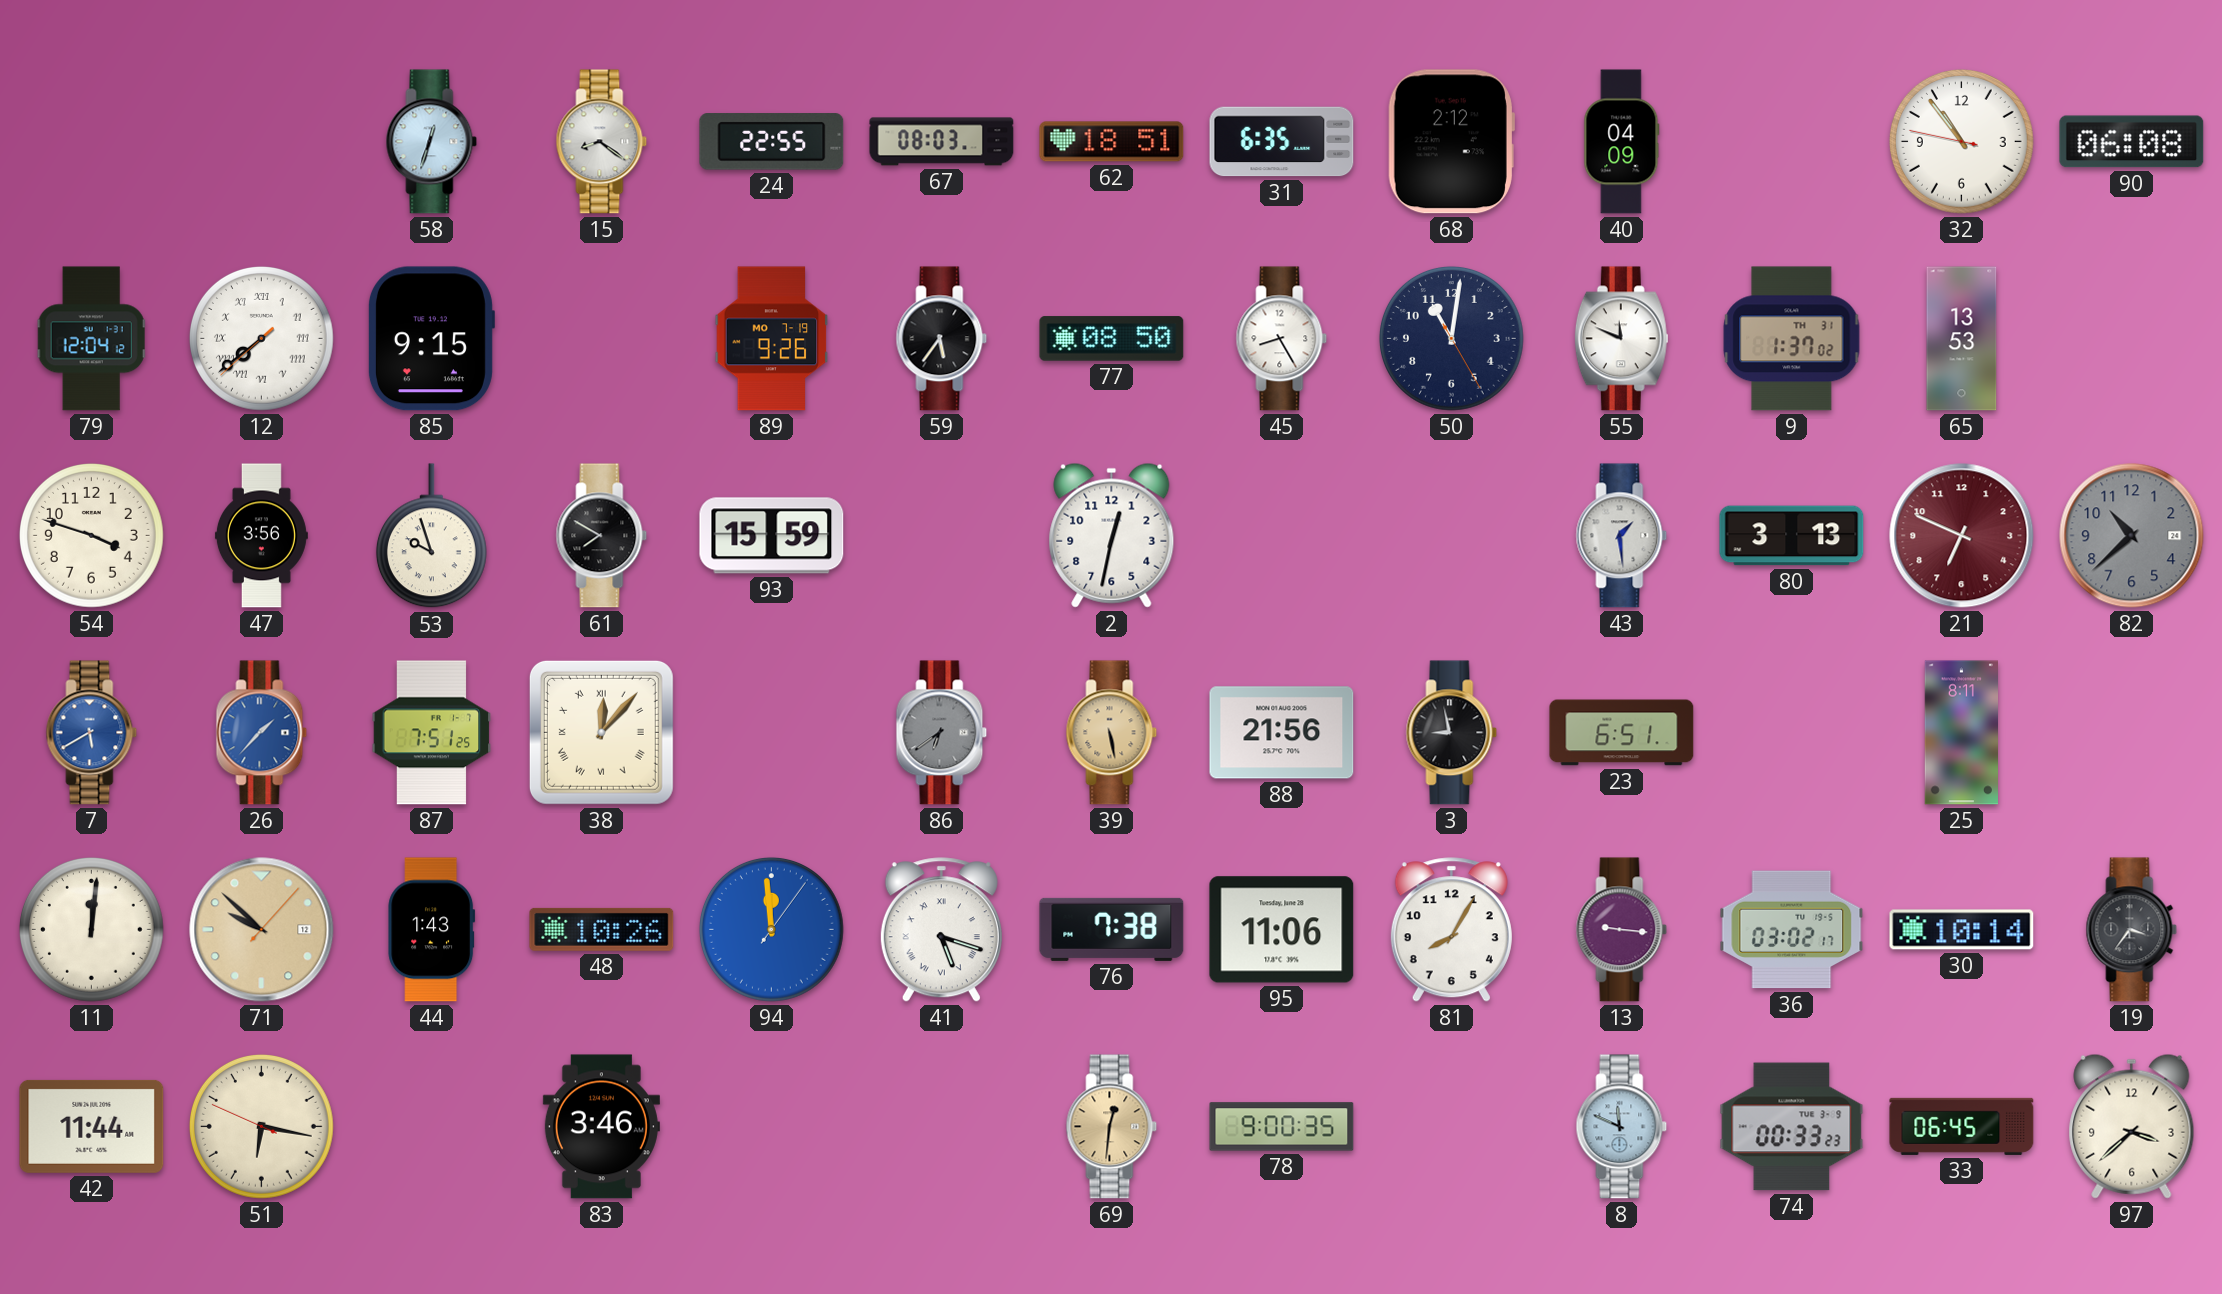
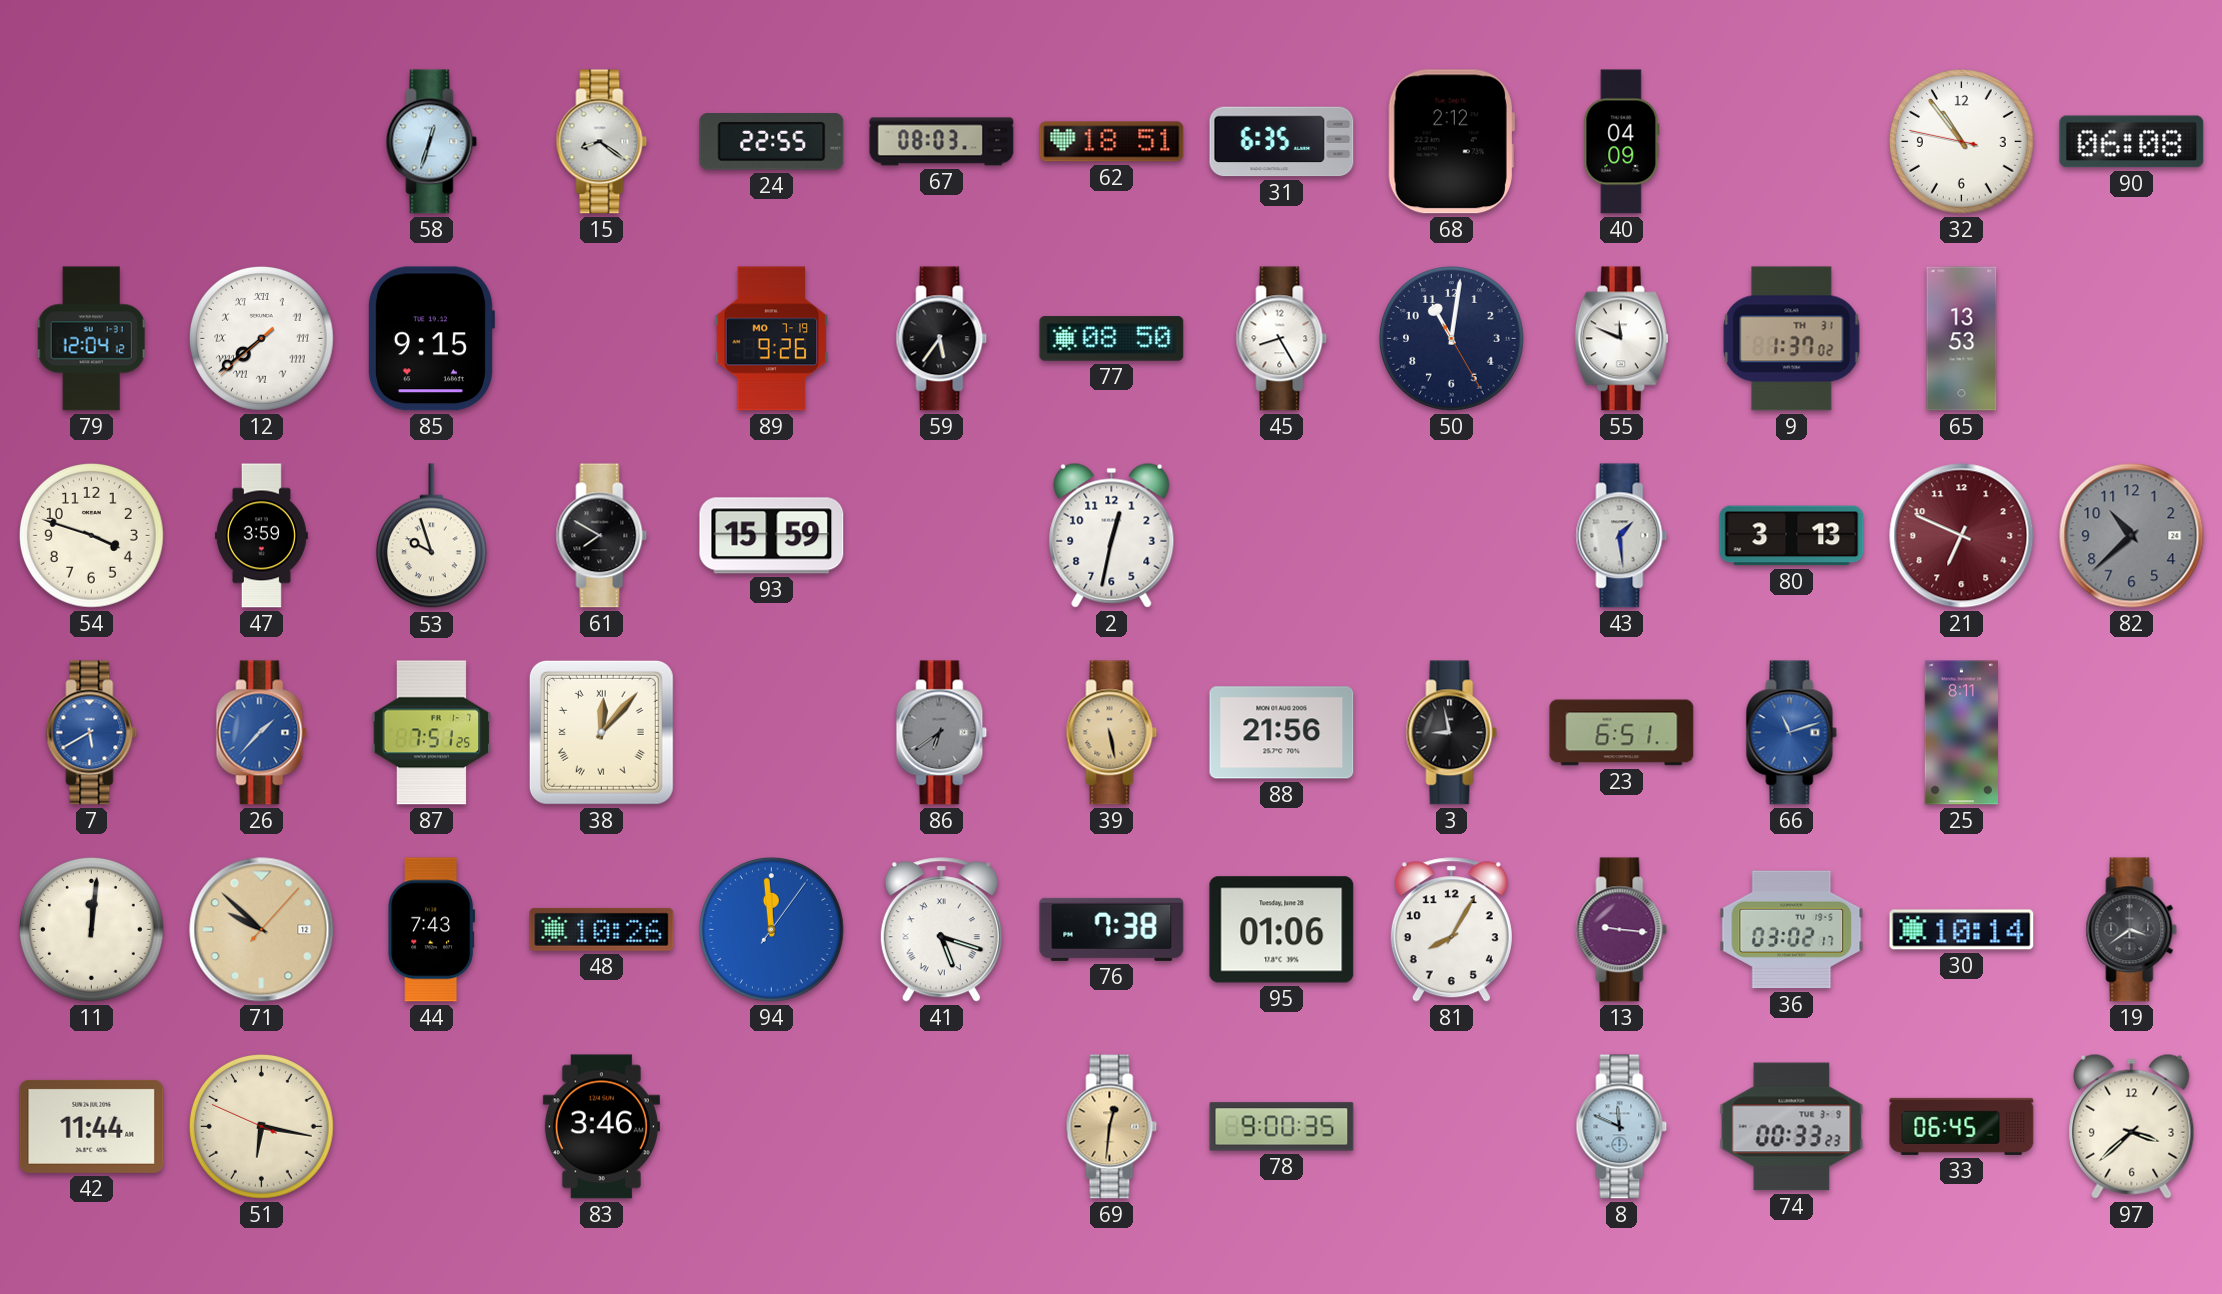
47: 3:56 -> 3:59
66: none -> 11:12
44: 1:43 -> 7:43
95: 11:06 -> 01:06
19: 3:36 -> 3:39
